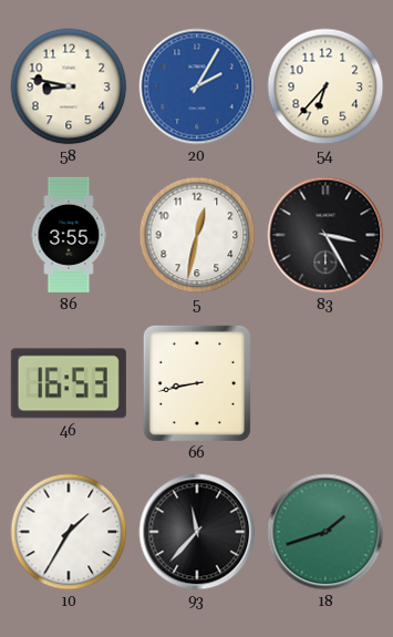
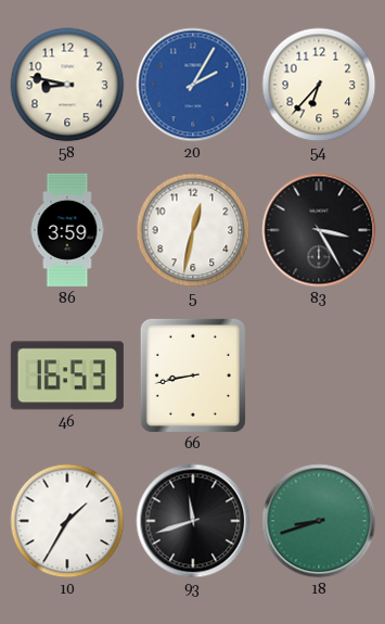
86: 3:55 -> 3:59
93: 11:37 -> 11:42
18: 1:42 -> 8:42
